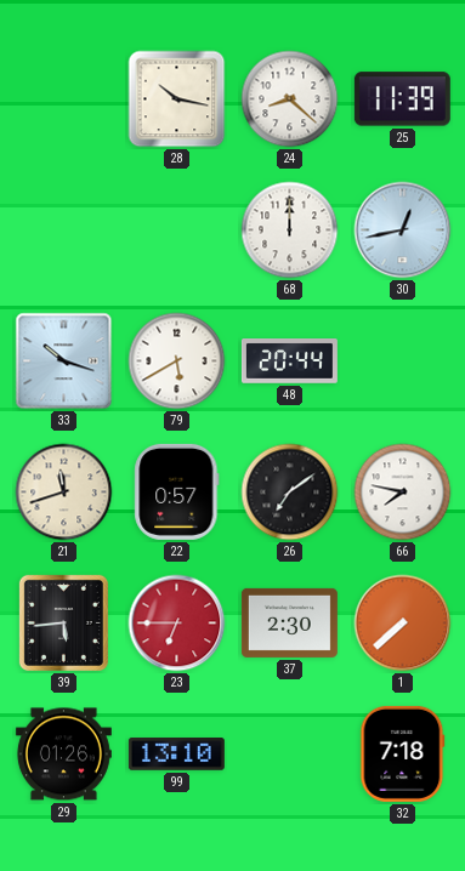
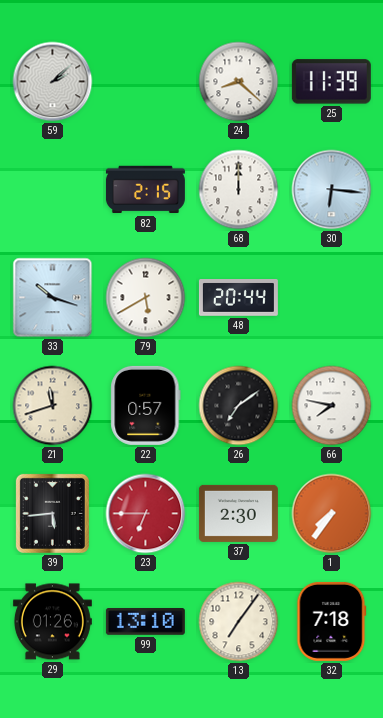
59: none -> 2:08
28: 10:17 -> none
82: none -> 2:15
30: 12:43 -> 6:16
1: 7:38 -> 7:36
13: none -> 7:06
